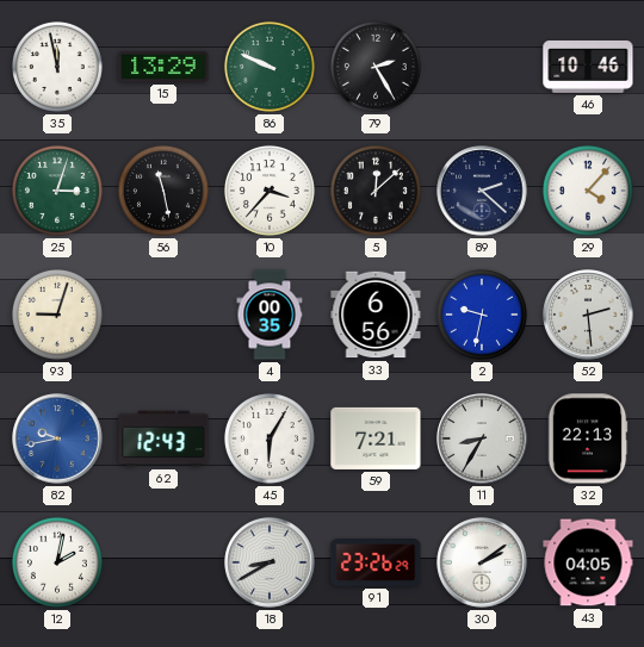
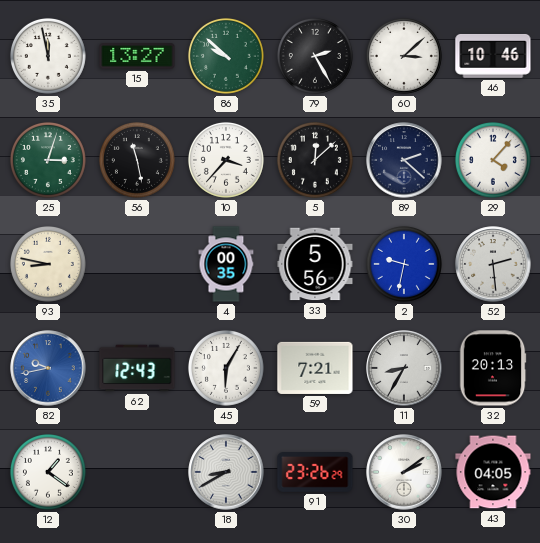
15: 13:29 -> 13:27
86: 9:49 -> 9:52
60: none -> 3:08
93: 9:03 -> 8:47
33: 6:56 -> 5:56
32: 22:13 -> 20:13
12: 2:02 -> 1:21
